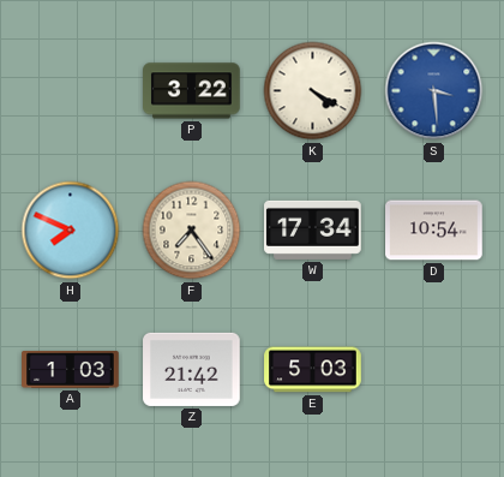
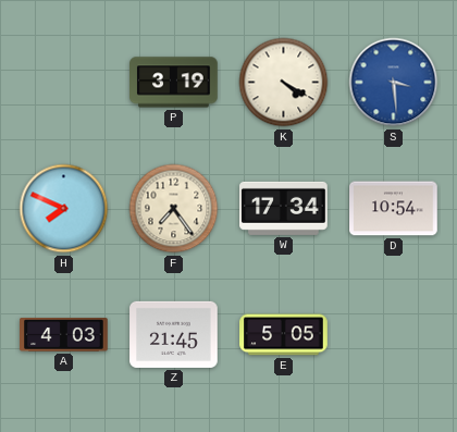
P: 3:22 -> 3:19
A: 1:03 -> 4:03
Z: 21:42 -> 21:45
E: 5:03 -> 5:05
